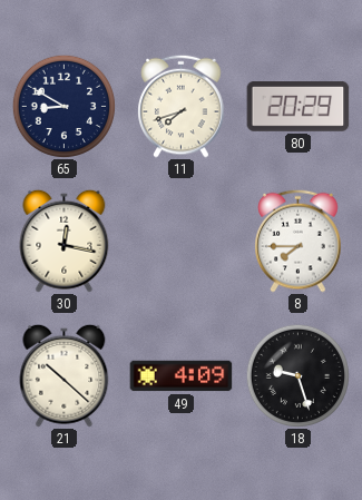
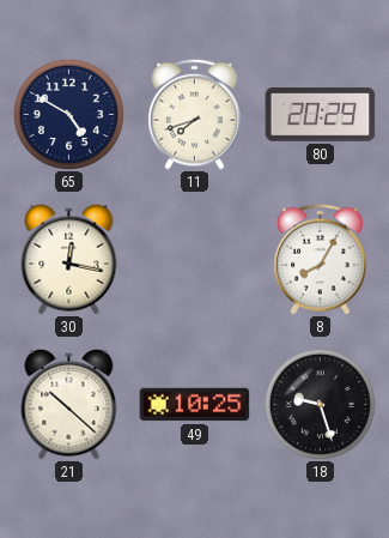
65: 8:50 -> 4:50
8: 7:45 -> 8:05
49: 4:09 -> 10:25
